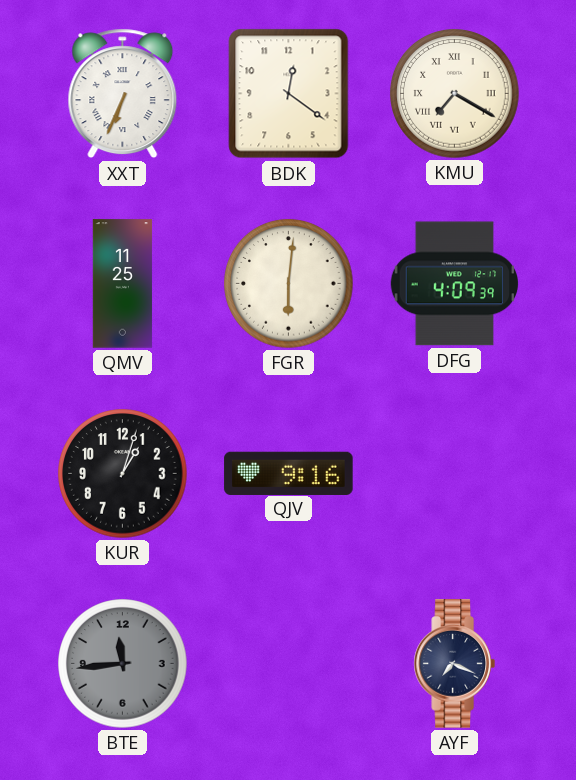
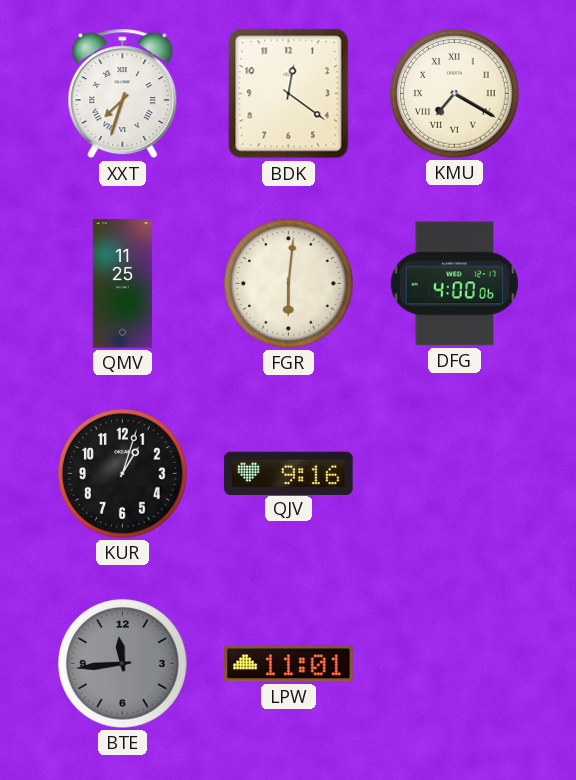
XXT: 6:34 -> 7:33
DFG: 4:09 -> 4:00
LPW: none -> 11:01
AYF: 7:19 -> none
